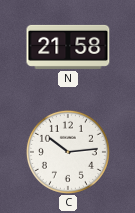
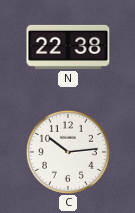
N: 21:58 -> 22:38
